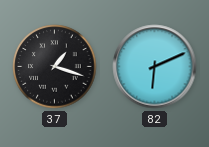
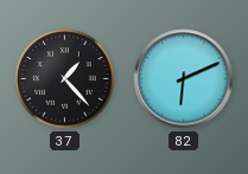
37: 1:18 -> 1:23
